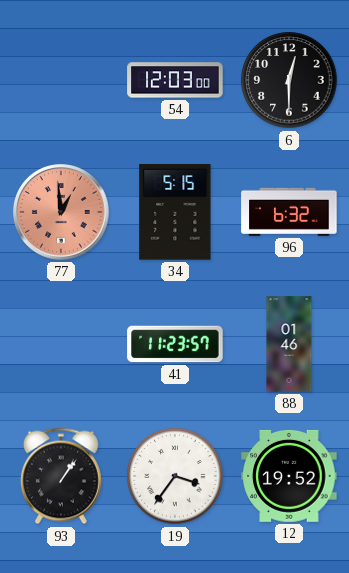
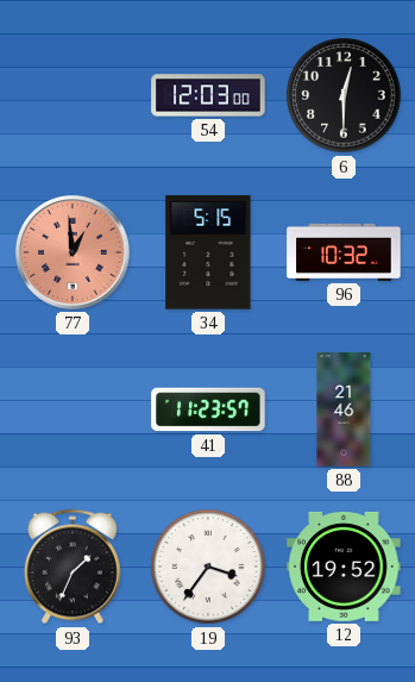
96: 6:32 -> 10:32
88: 01:46 -> 21:46
93: 1:06 -> 1:34
